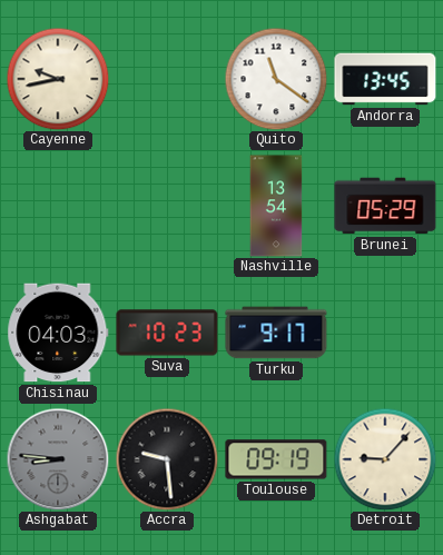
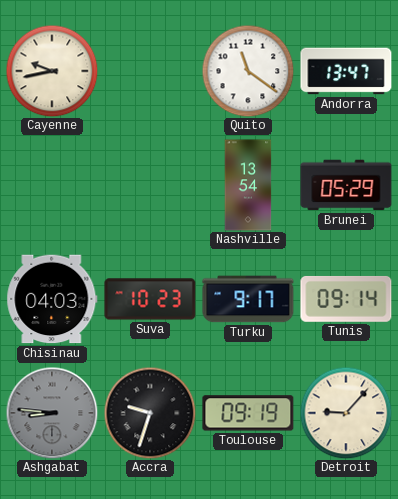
Andorra: 13:45 -> 13:47
Tunis: none -> 09:14
Accra: 9:29 -> 9:33
